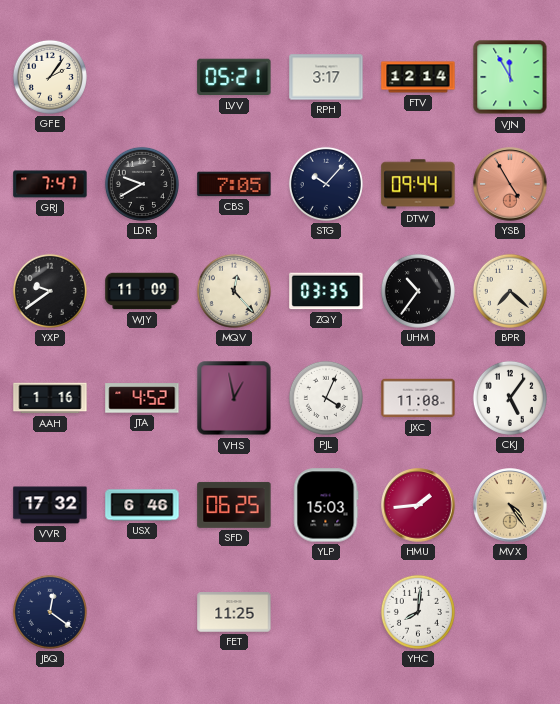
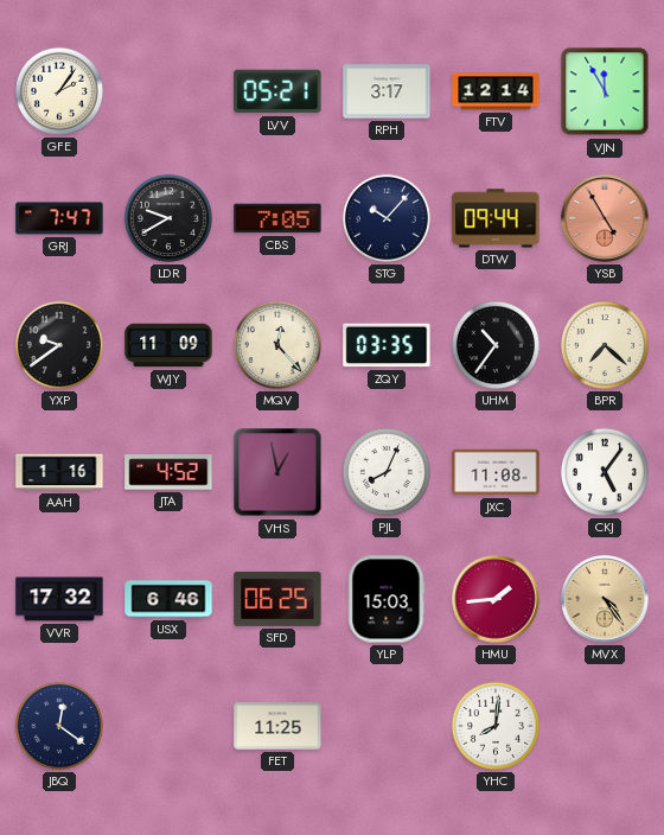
PJL: 4:04 -> 8:04
